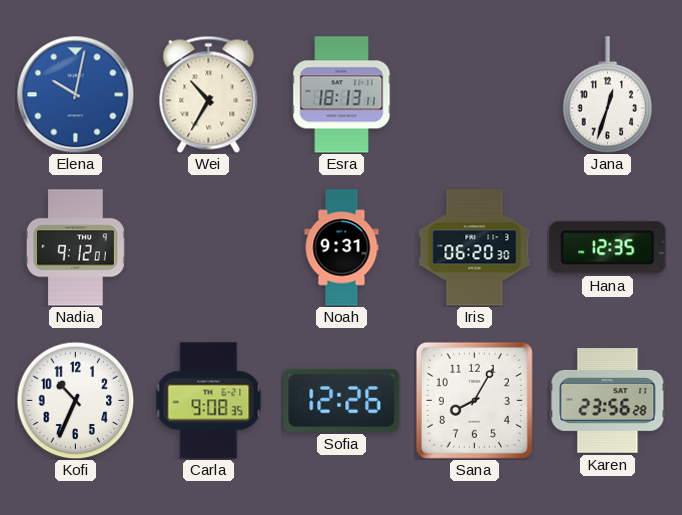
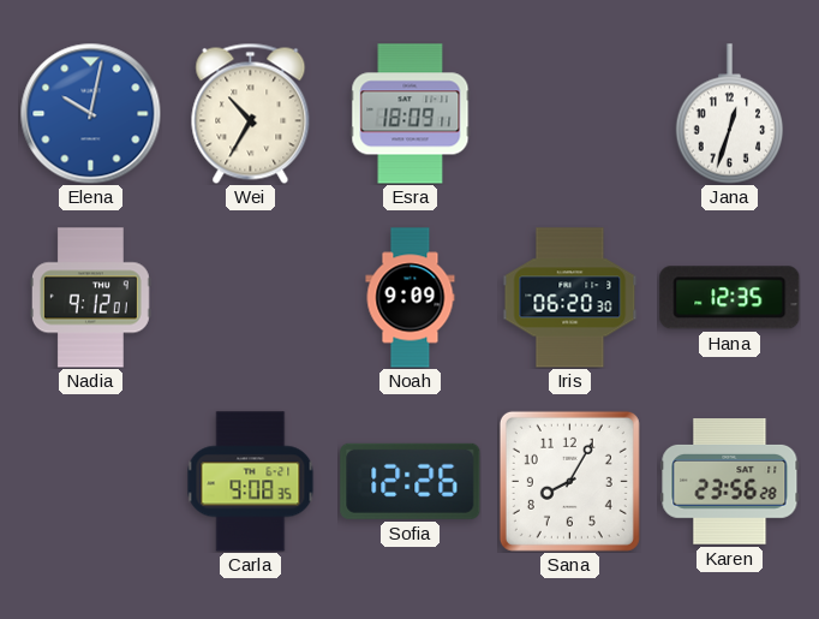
Esra: 18:13 -> 18:09
Noah: 9:31 -> 9:09
Kofi: 10:34 -> none
